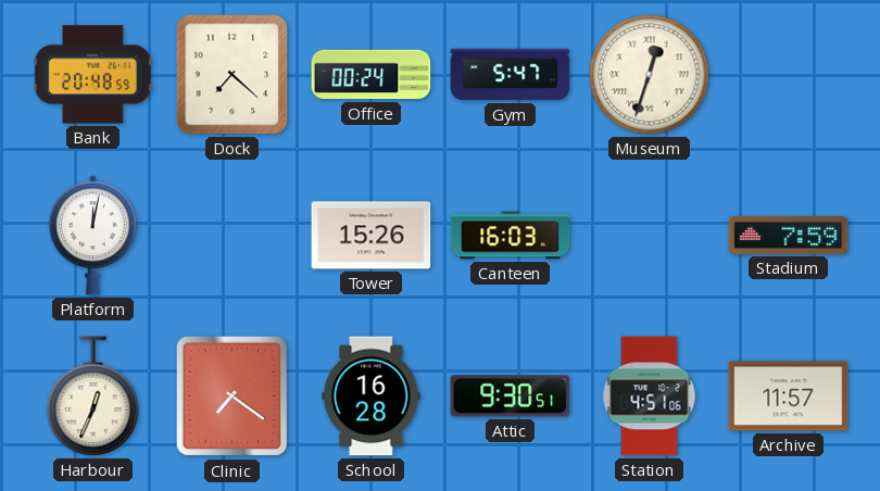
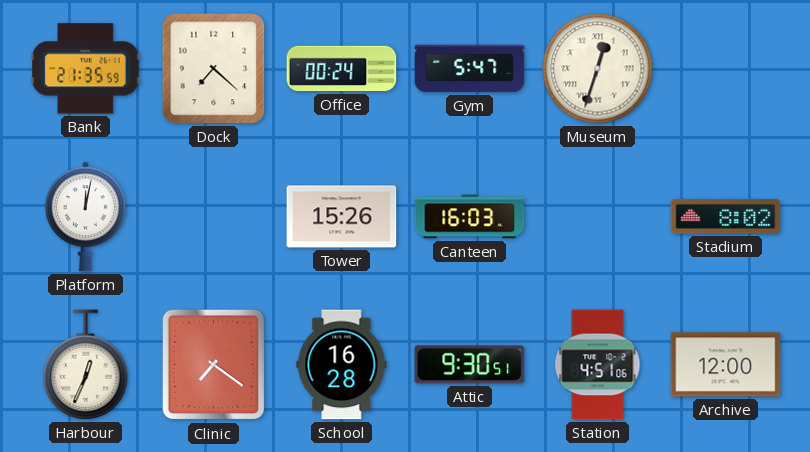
Bank: 20:48 -> 21:35
Stadium: 7:59 -> 8:02
Archive: 11:57 -> 12:00
